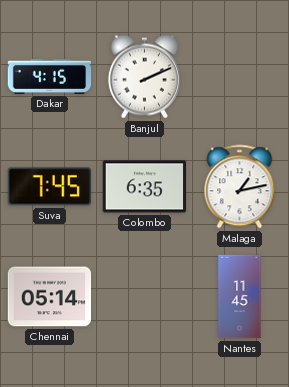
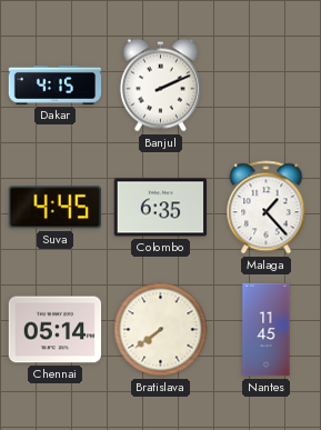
Suva: 7:45 -> 4:45
Malaga: 1:13 -> 1:23
Bratislava: none -> 7:39
